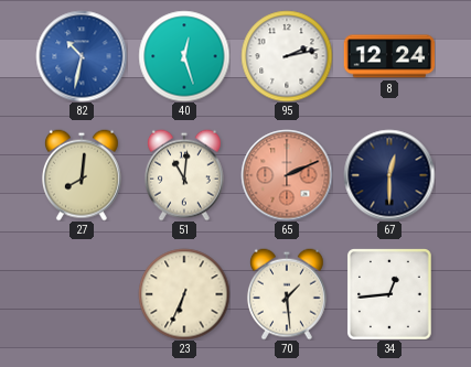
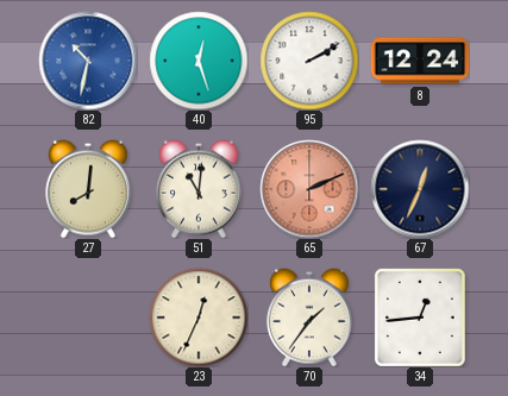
95: 2:13 -> 2:10
67: 12:30 -> 12:34
23: 6:34 -> 12:34
70: 1:29 -> 1:36
